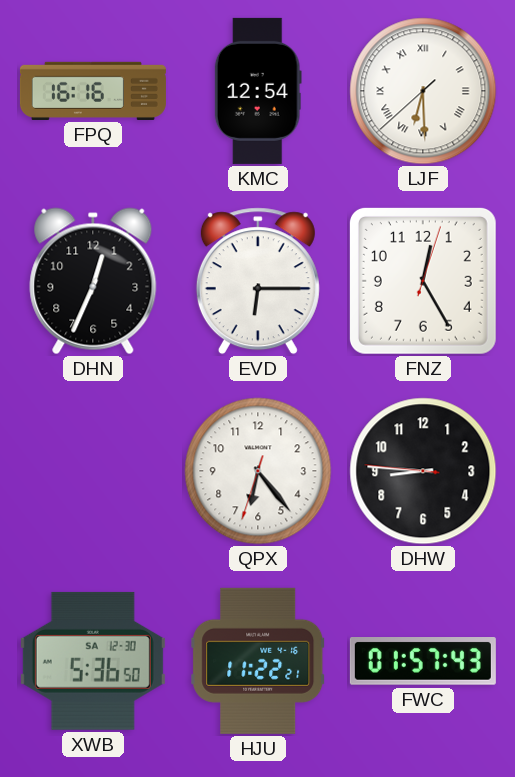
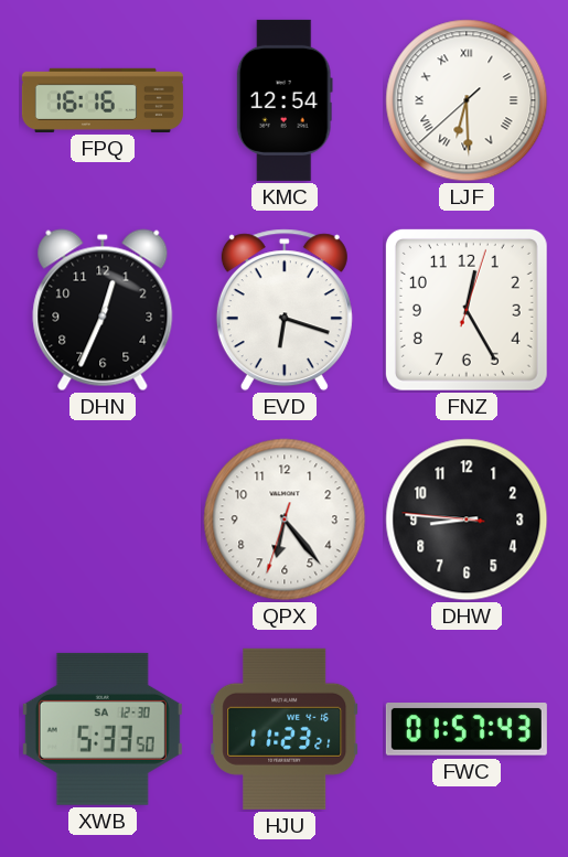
EVD: 6:15 -> 6:18
XWB: 5:36 -> 5:33
HJU: 11:22 -> 11:23
